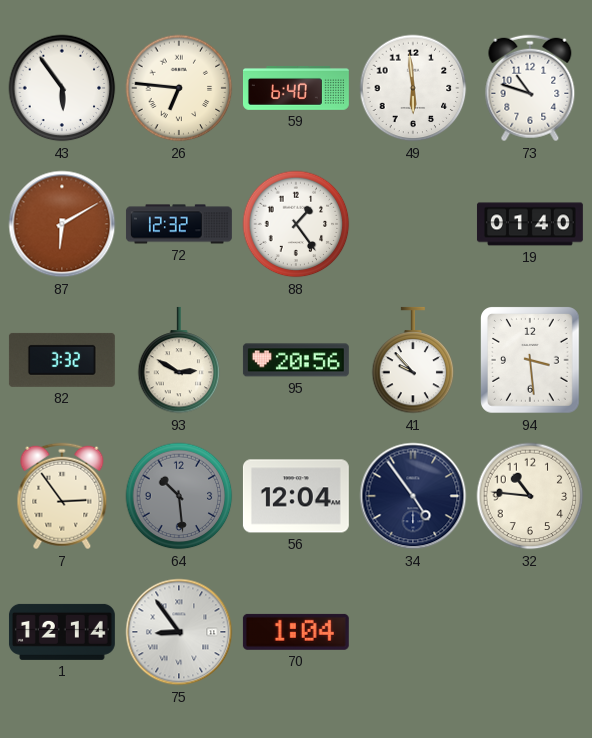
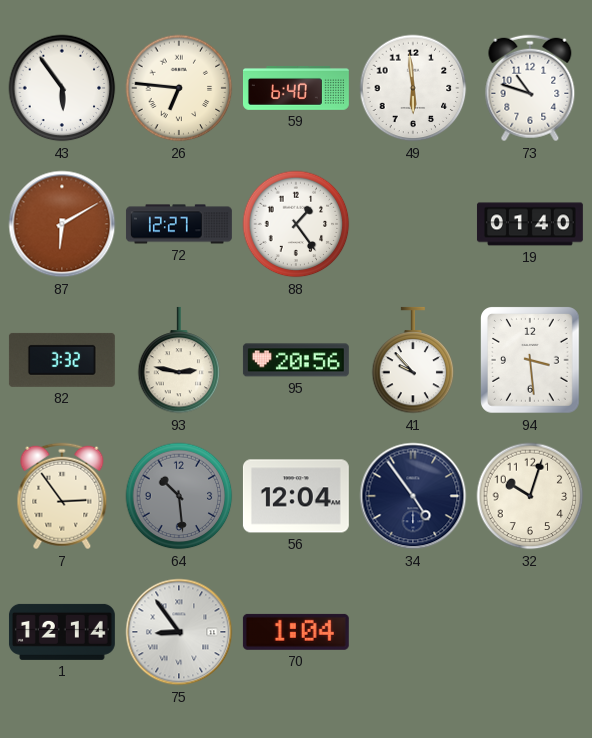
72: 12:32 -> 12:27
93: 2:50 -> 2:47
32: 10:46 -> 10:03
